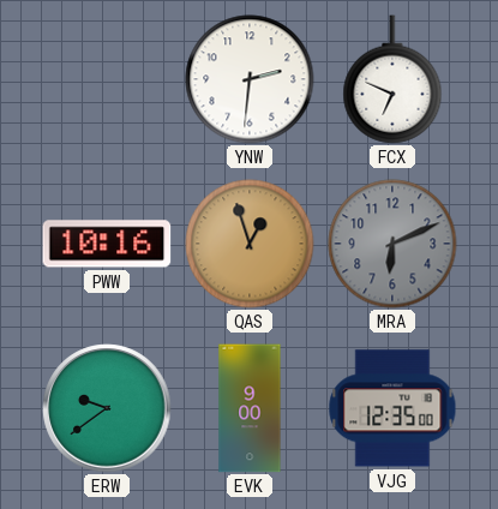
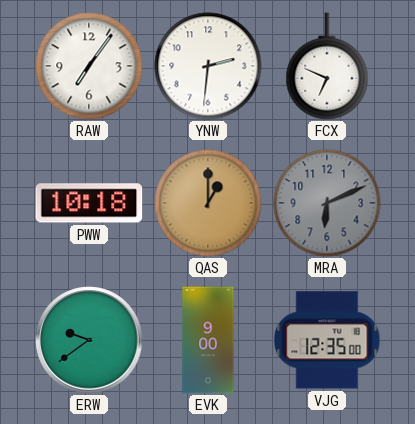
RAW: none -> 7:06
PWW: 10:16 -> 10:18
QAS: 12:57 -> 1:00
